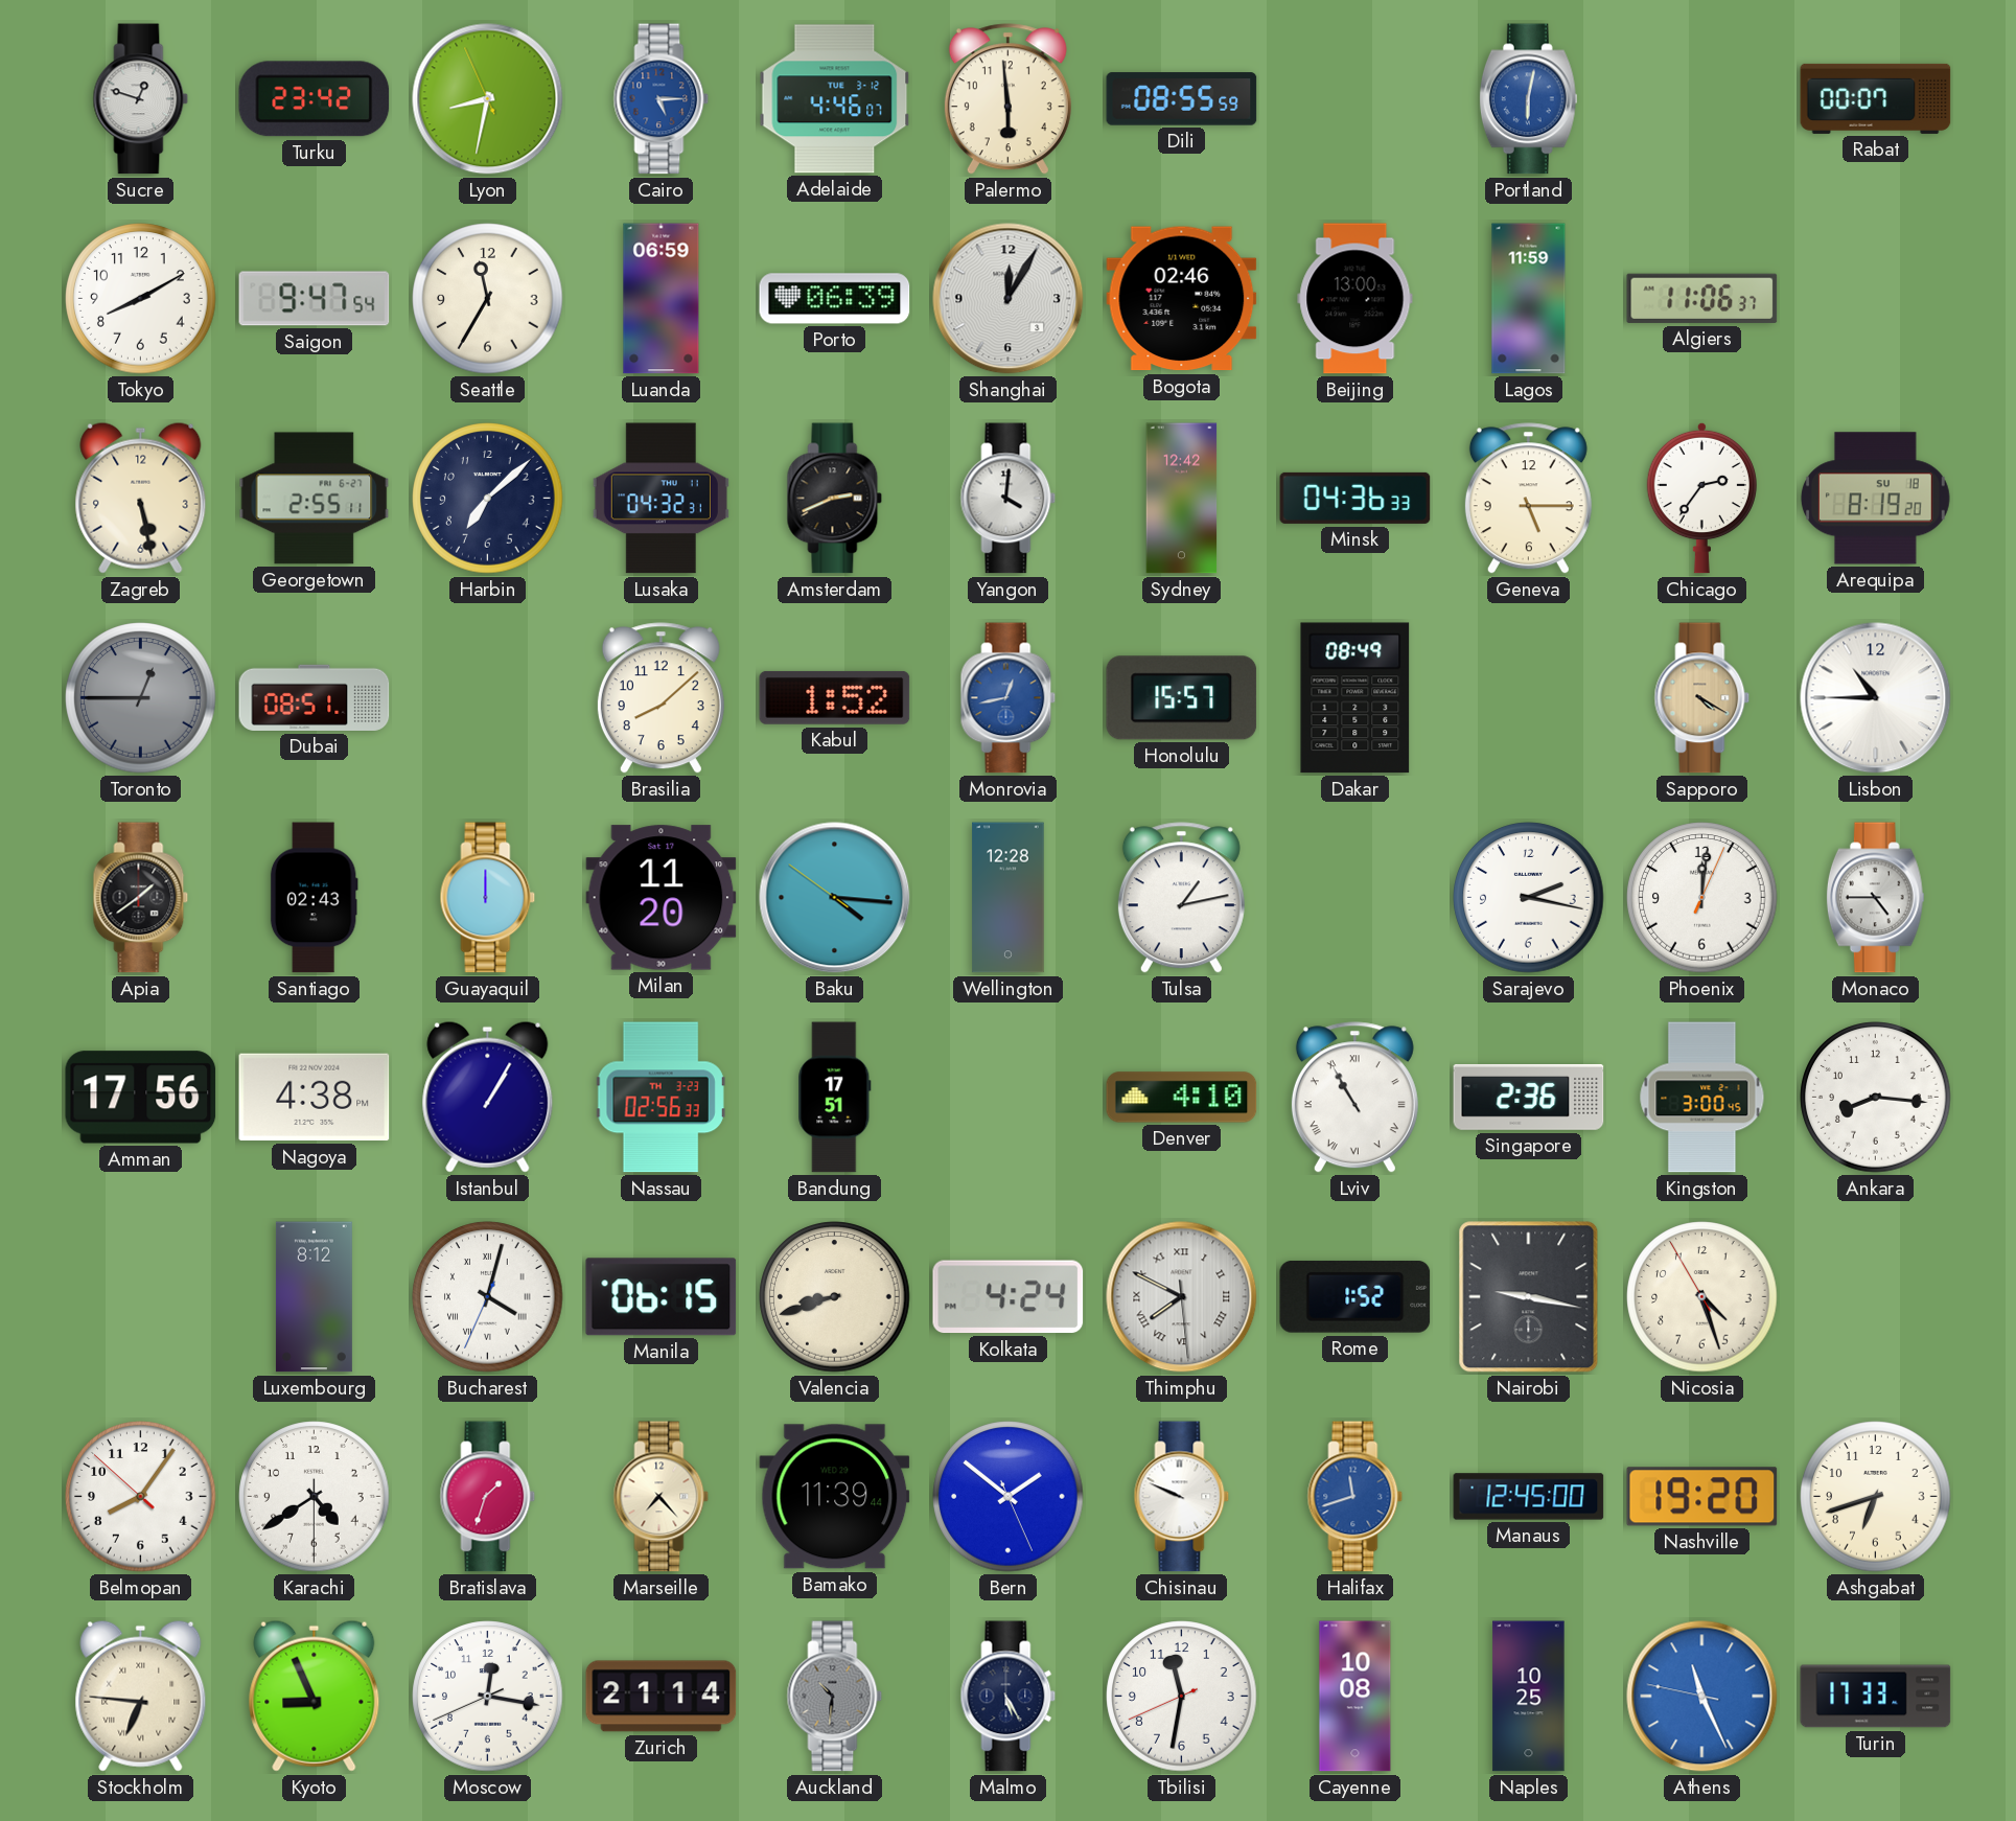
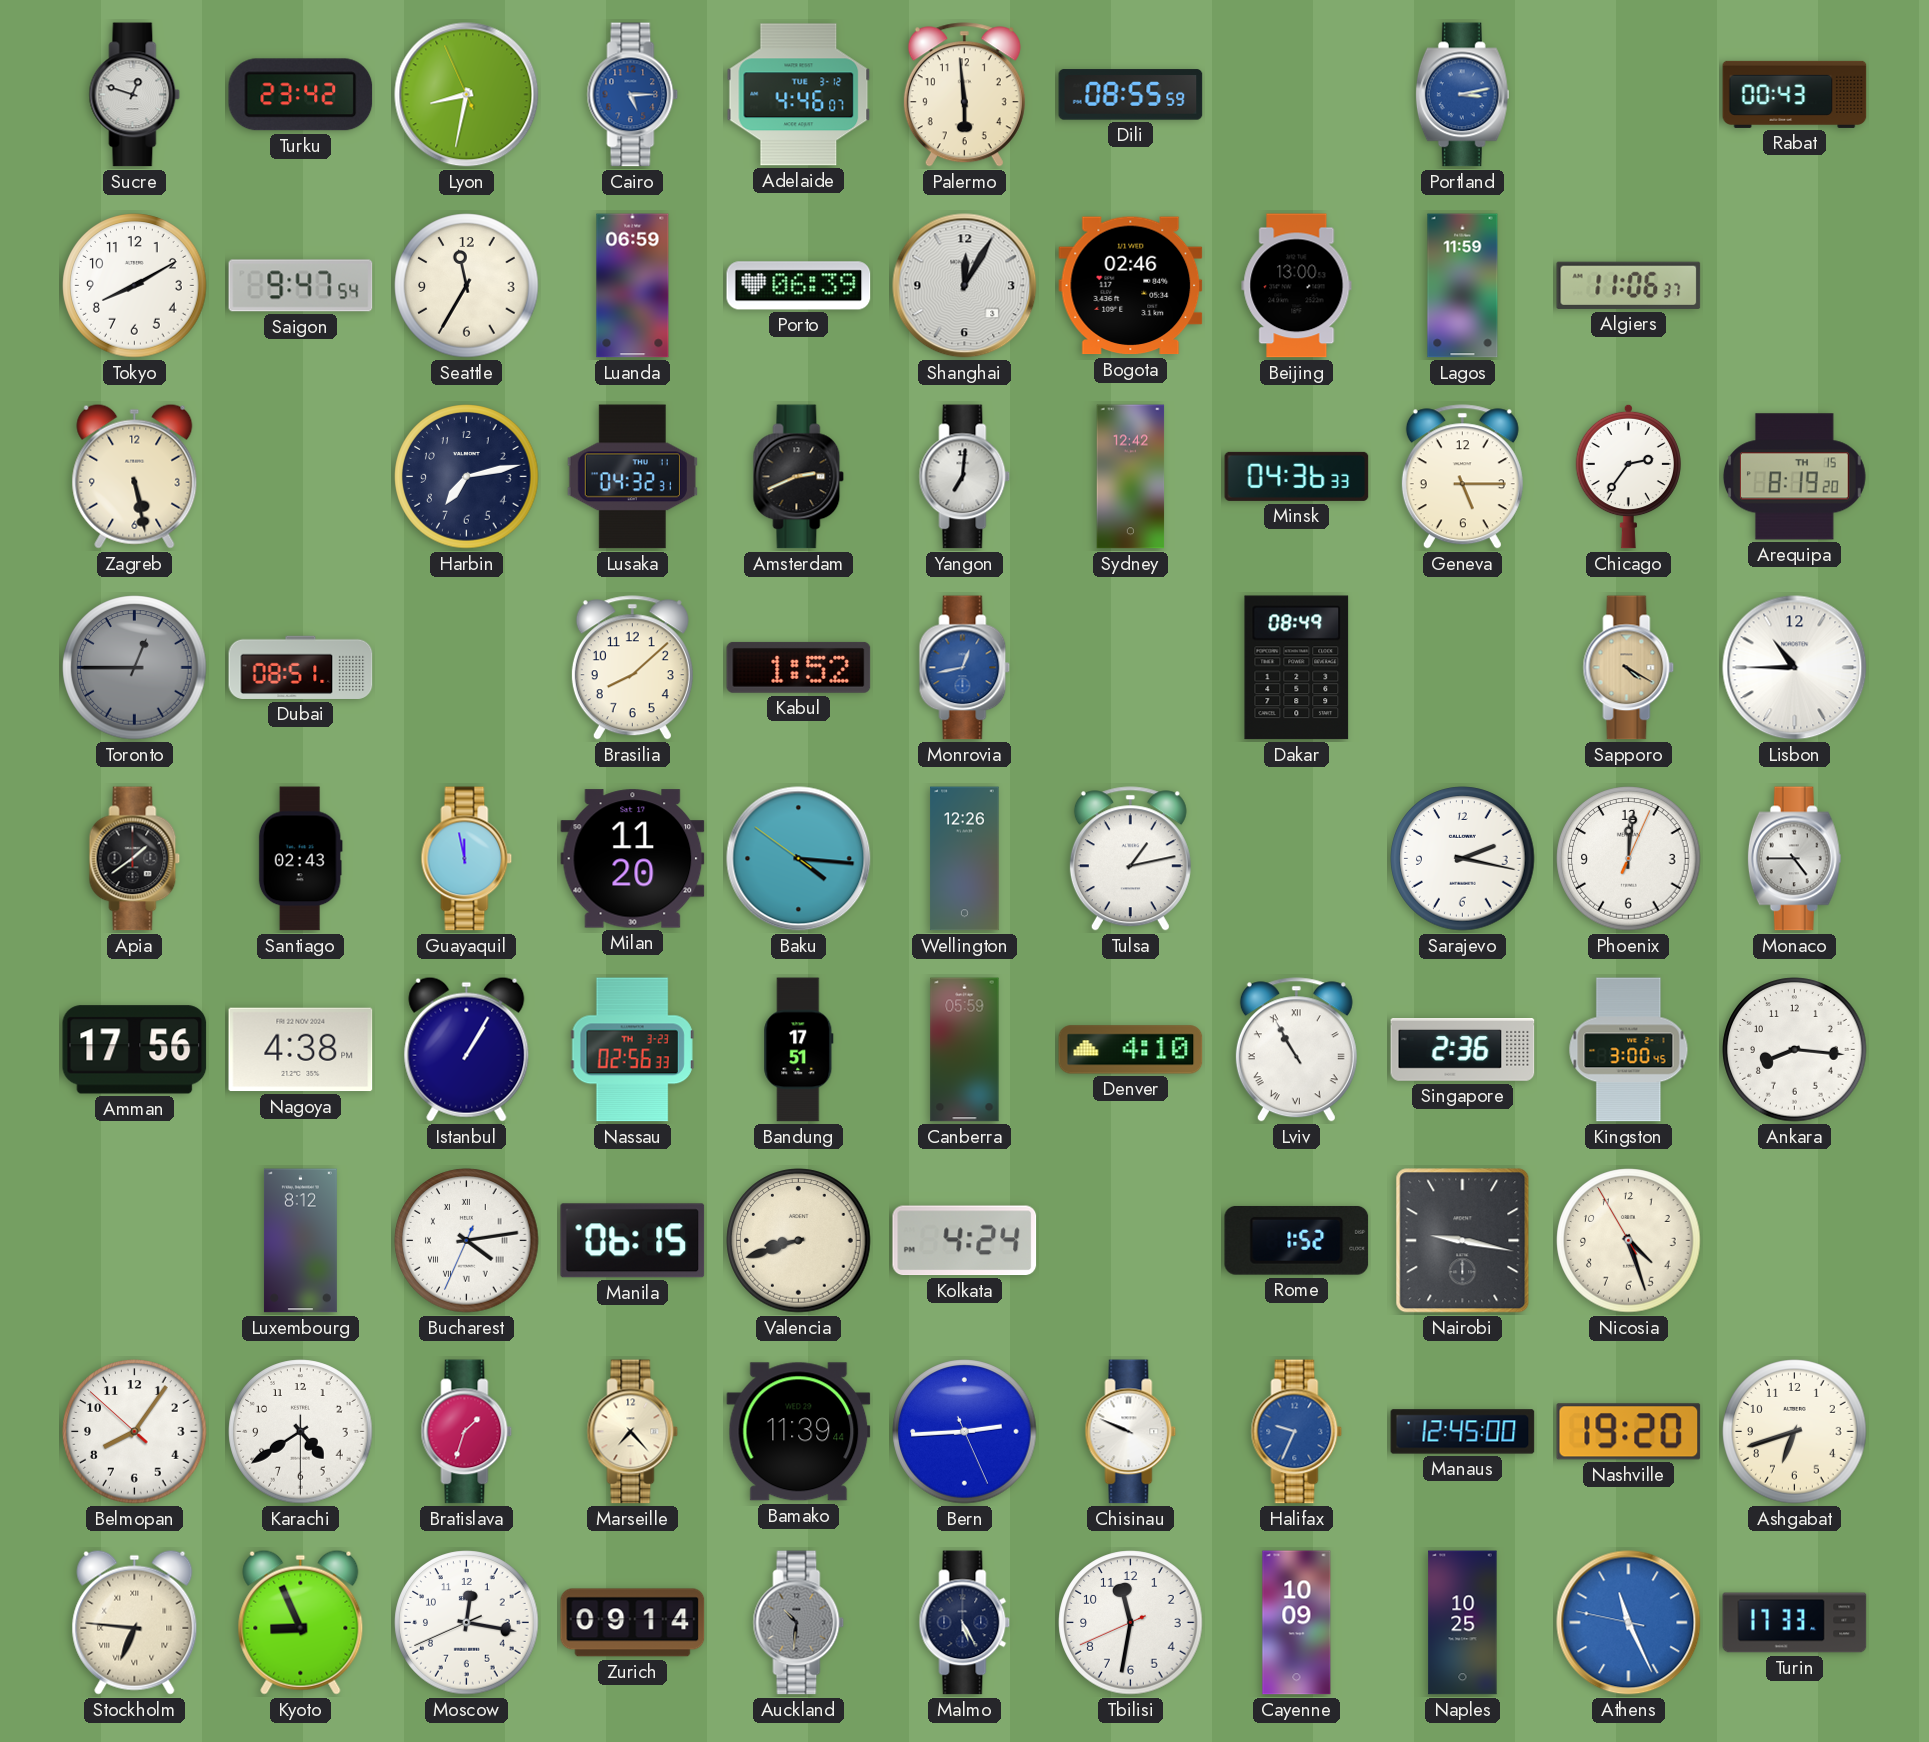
Portland: 6:02 -> 3:13
Rabat: 00:07 -> 00:43
Georgetown: 2:55 -> none
Harbin: 7:08 -> 7:13
Yangon: 4:01 -> 7:01
Arequipa date: SU 18 -> TH 15
Honolulu: 15:57 -> none
Guayaquil: 12:00 -> 11:58
Wellington: 12:28 -> 12:26
Canberra: none -> 05:59
Bucharest: 4:02 -> 4:13
Thimphu: 7:49 -> none
Bern: 1:51 -> 2:44
Halifax: 11:42 -> 9:34
Zurich: 21:14 -> 09:14
Cayenne: 10:08 -> 10:09
